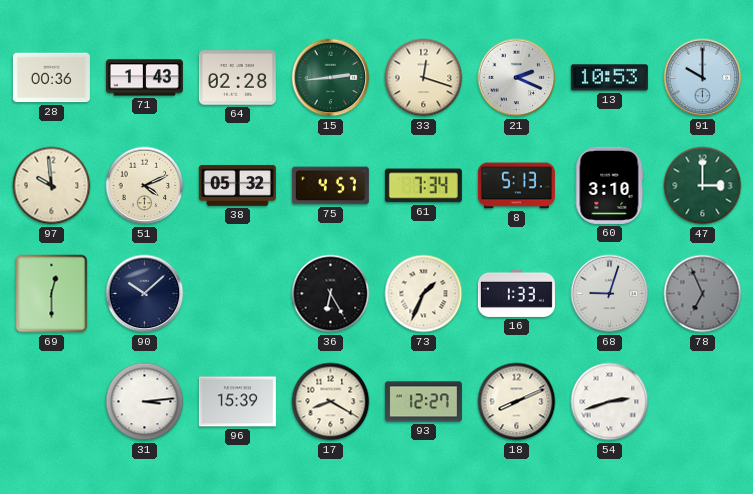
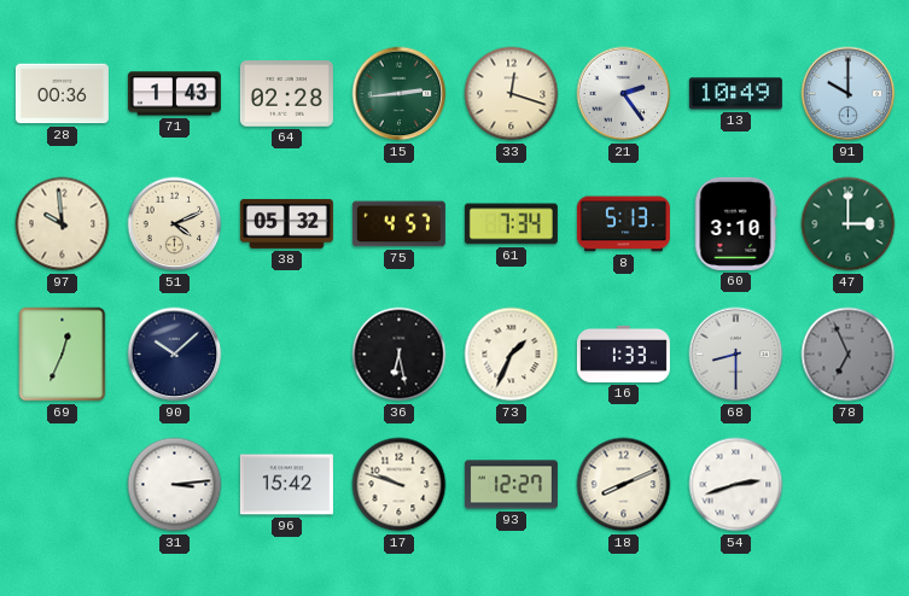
21: 2:19 -> 2:24
13: 10:53 -> 10:49
69: 12:30 -> 12:34
36: 6:25 -> 6:28
68: 9:03 -> 8:30
96: 15:39 -> 15:42
17: 8:20 -> 9:48
